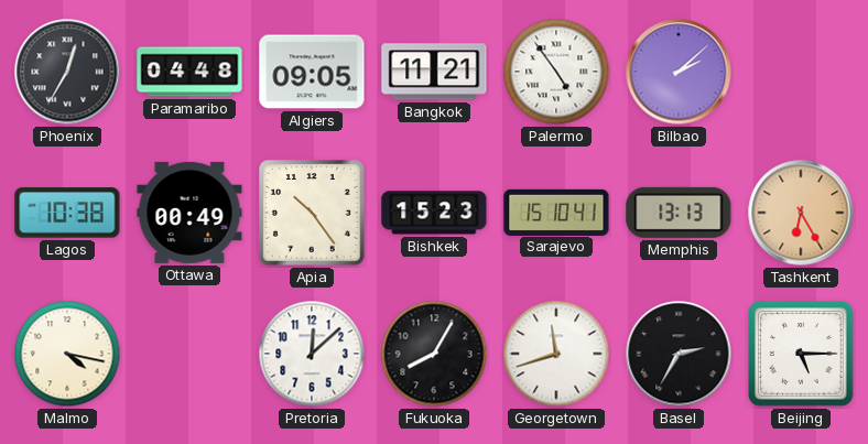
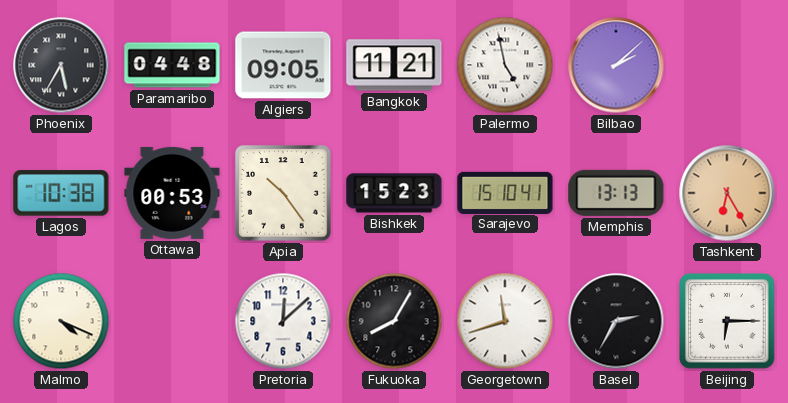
Phoenix: 12:35 -> 5:35
Palermo: 4:54 -> 4:58
Ottawa: 00:49 -> 00:53
Malmo: 4:17 -> 4:19
Beijing: 5:15 -> 6:15
